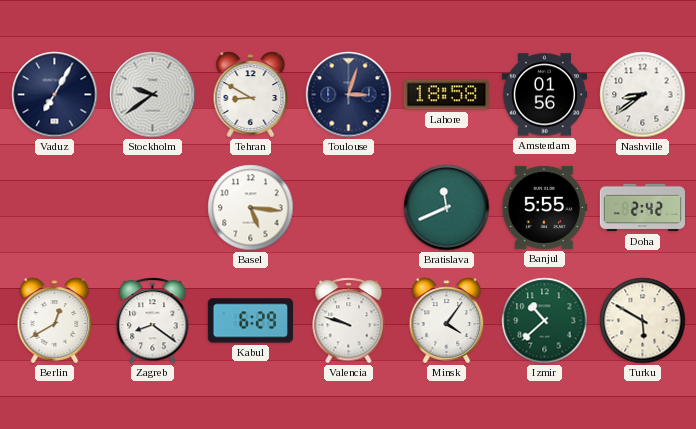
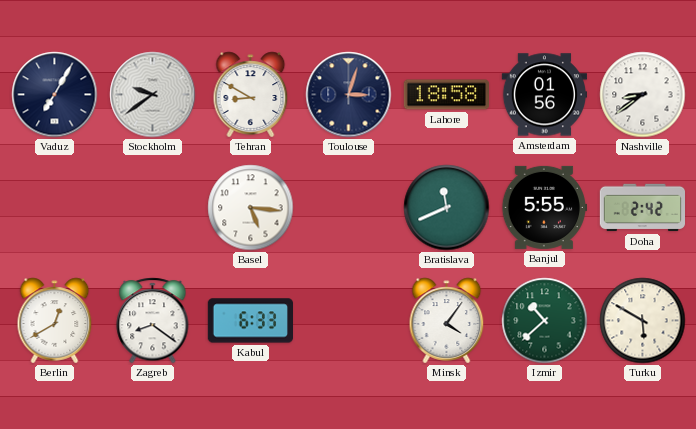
Kabul: 6:29 -> 6:33
Valencia: 9:48 -> none
